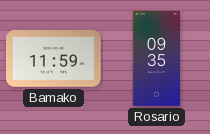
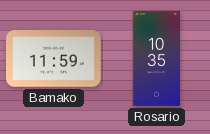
Rosario: 09:35 -> 10:35
